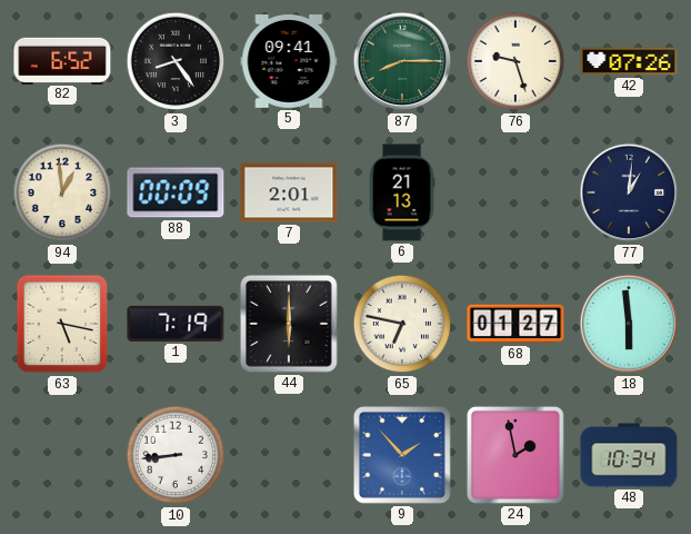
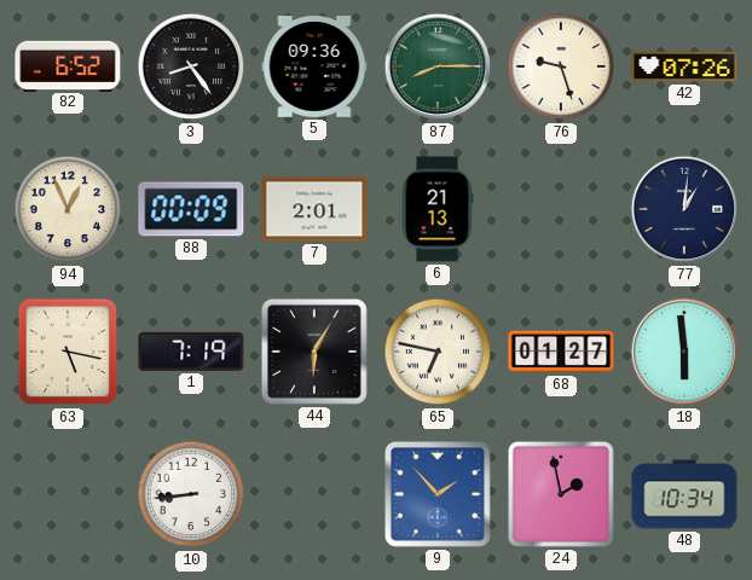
5: 09:41 -> 09:36
94: 12:59 -> 12:56
44: 6:00 -> 6:05
